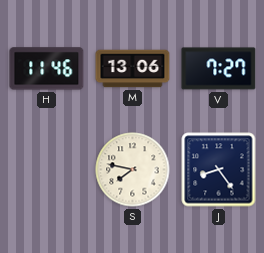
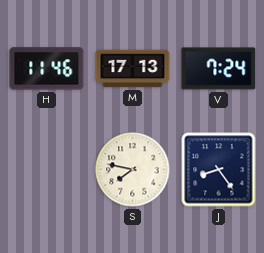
M: 13:06 -> 17:13
V: 7:27 -> 7:24
